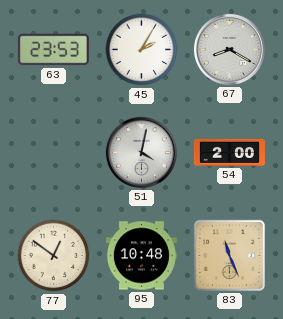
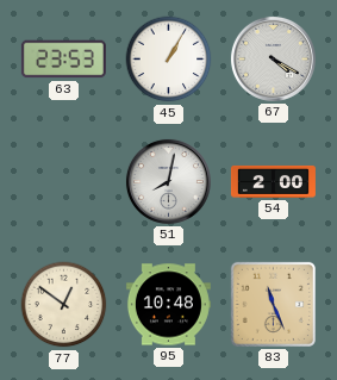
45: 2:05 -> 1:05
67: 8:20 -> 4:20
51: 4:02 -> 8:02
